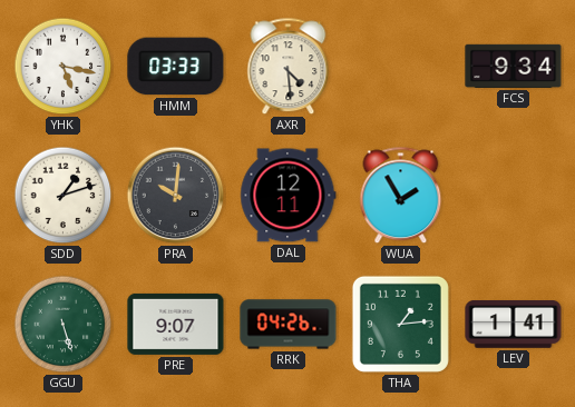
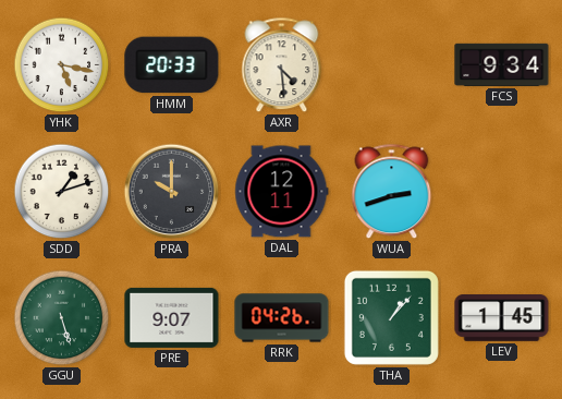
HMM: 03:33 -> 20:33
PRA: 10:01 -> 10:00
WUA: 1:55 -> 2:42
THA: 1:14 -> 1:07
LEV: 1:41 -> 1:45
